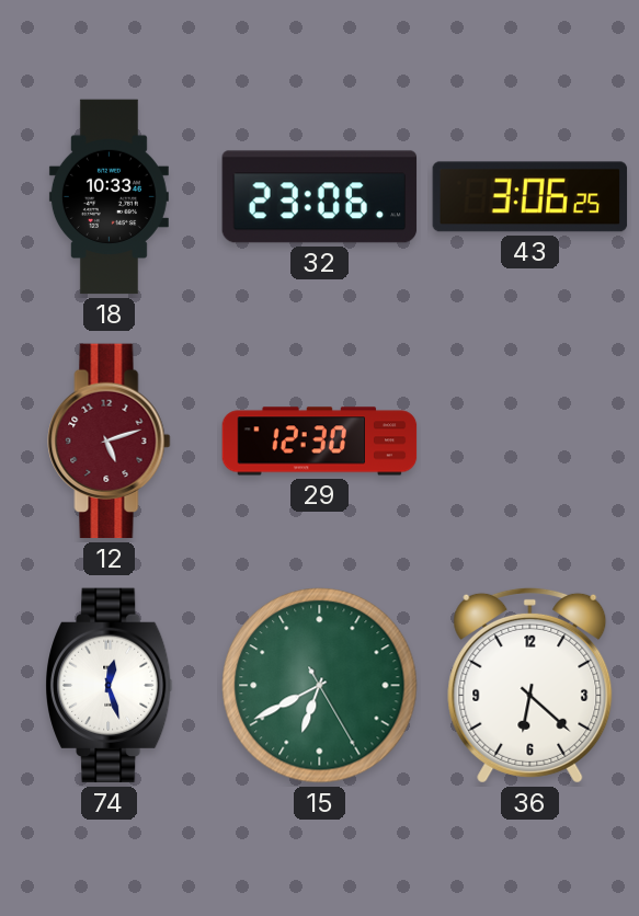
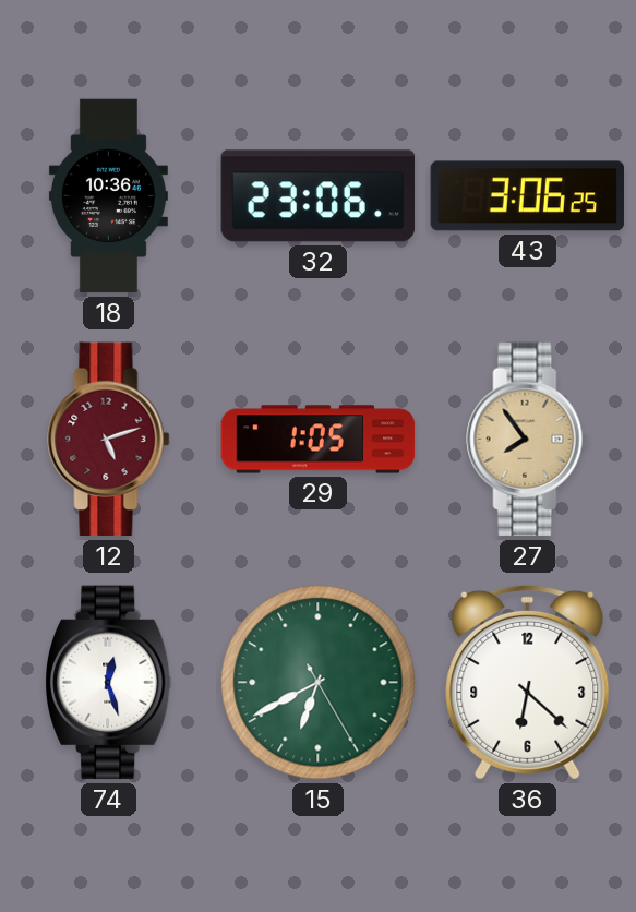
18: 10:33 -> 10:36
29: 12:30 -> 1:05
27: none -> 7:54
